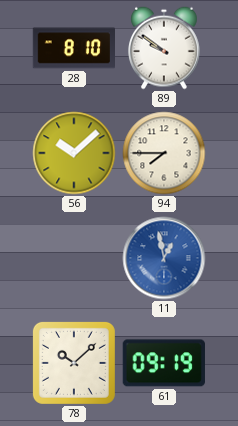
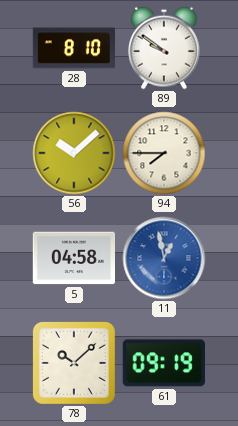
5: none -> 04:58
